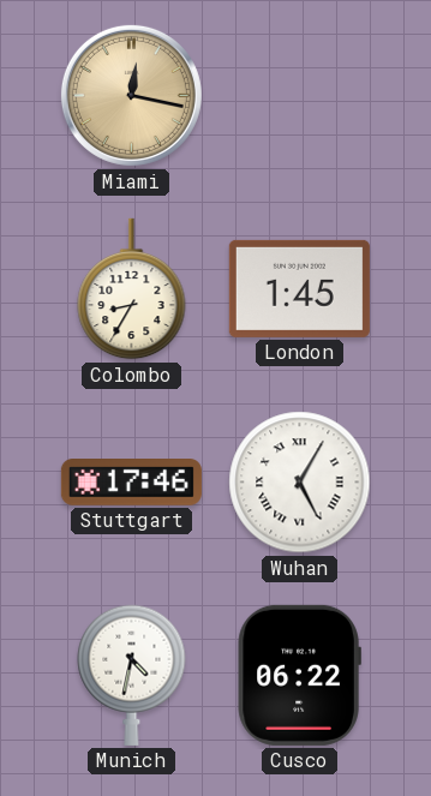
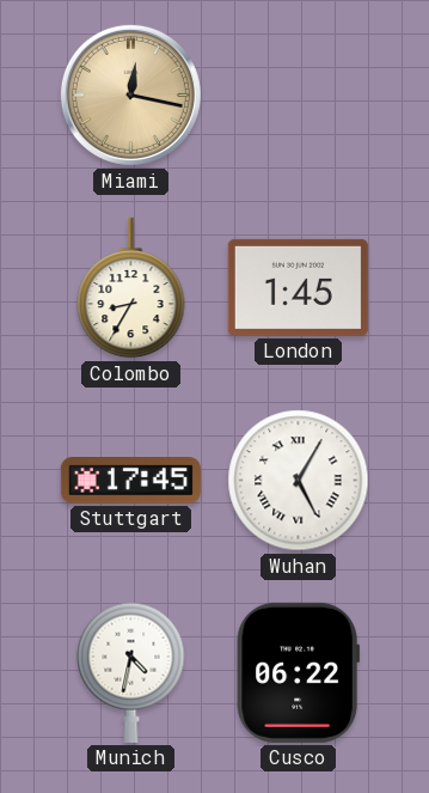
Stuttgart: 17:46 -> 17:45
